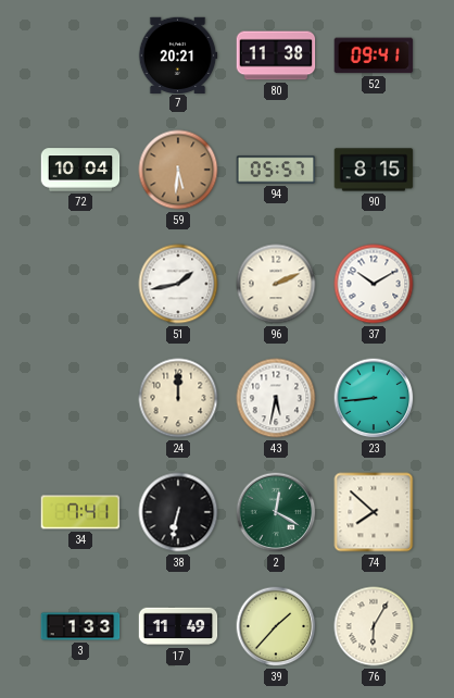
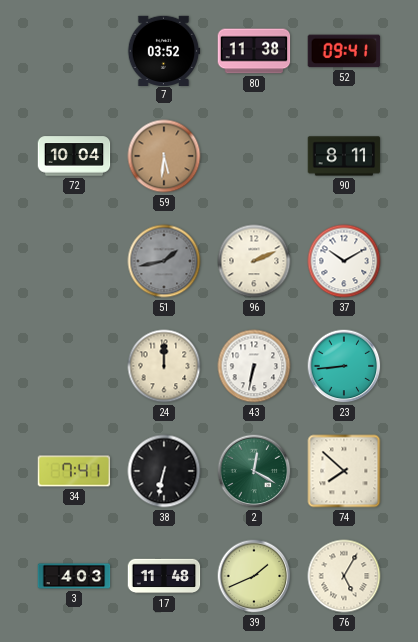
7: 20:21 -> 03:52
94: 05:57 -> none
90: 8:15 -> 8:11
51 dial: white -> grey
43: 5:32 -> 6:32
3: 1:33 -> 4:03
17: 11:49 -> 11:48
39: 1:37 -> 1:41
76: 6:05 -> 5:05
